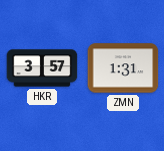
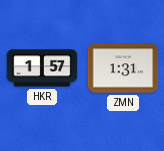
HKR: 3:57 -> 1:57
